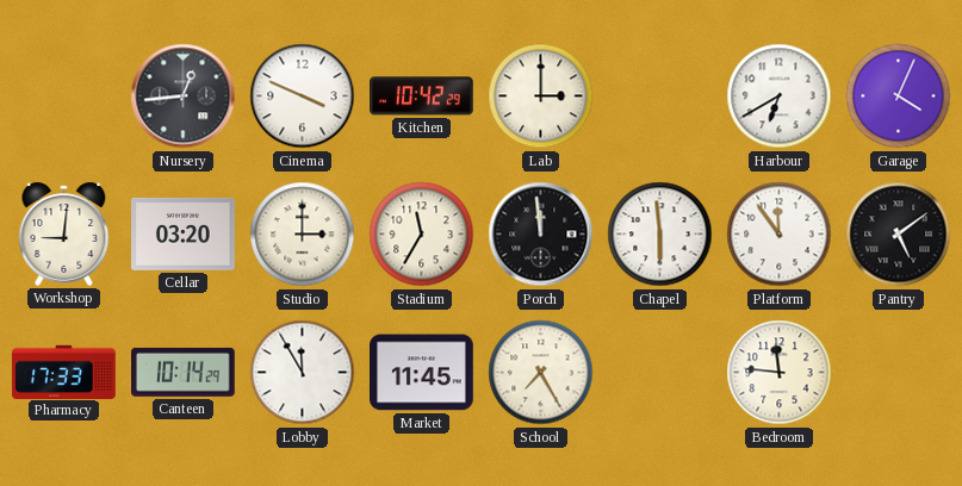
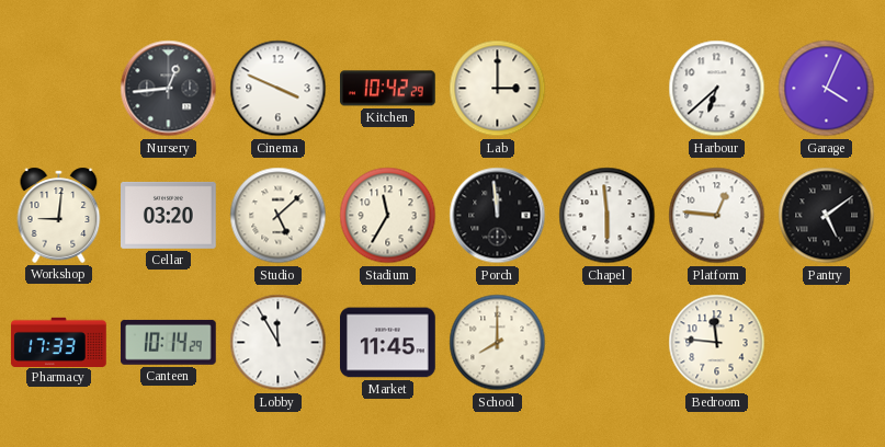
Harbour: 6:40 -> 6:38
Studio: 3:00 -> 5:08
Platform: 11:54 -> 12:46
School: 7:25 -> 8:00
